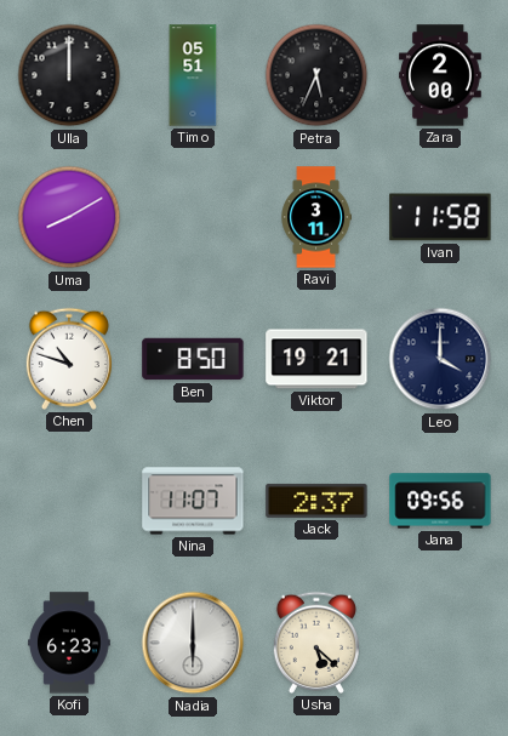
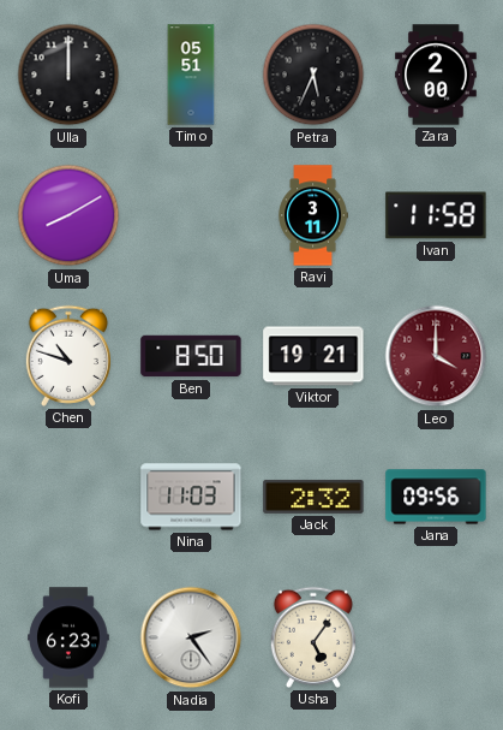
Leo dial: navy -> burgundy
Nina: 11:07 -> 11:03
Jack: 2:37 -> 2:32
Nadia: 6:00 -> 2:24
Usha: 5:22 -> 5:06
